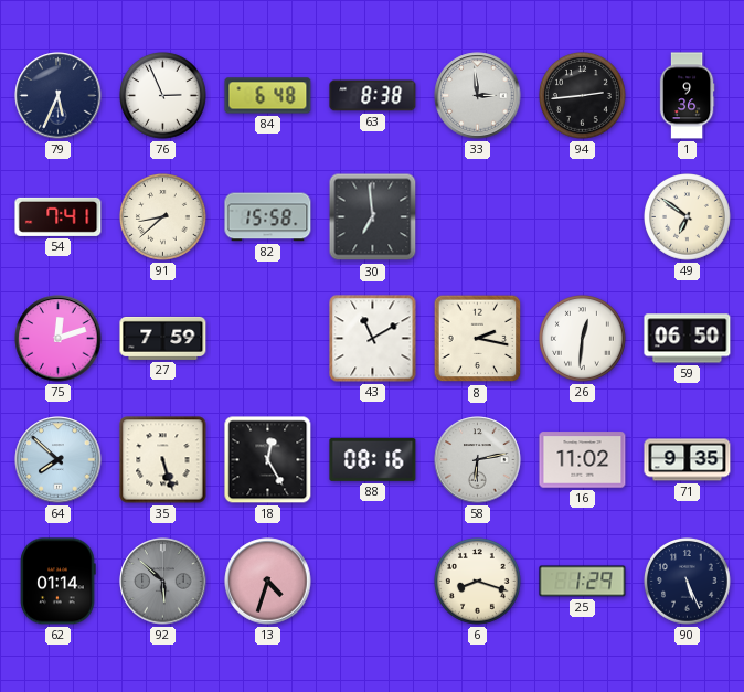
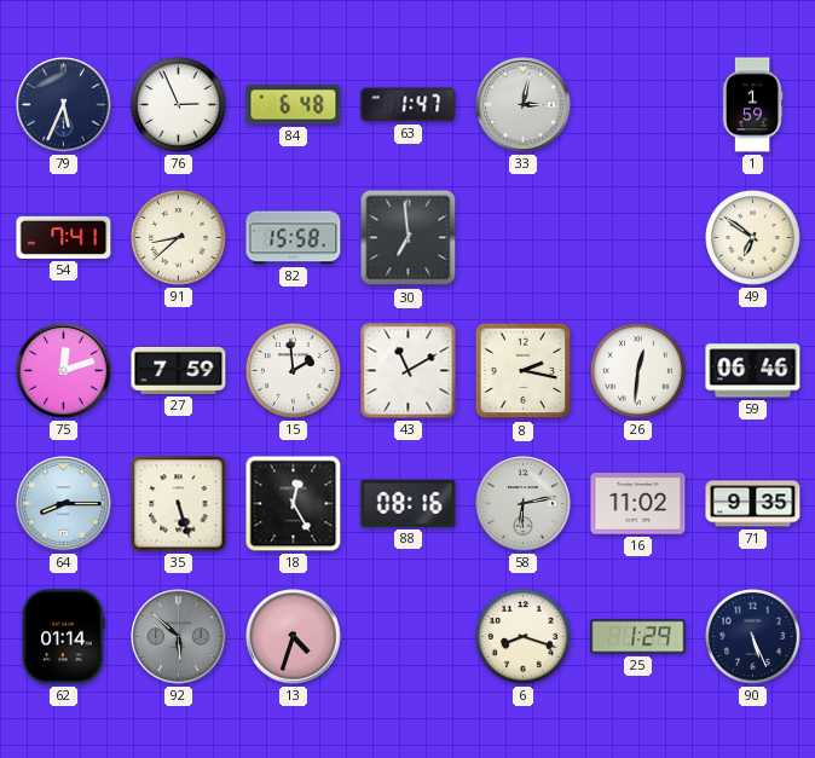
63: 8:38 -> 1:47
33: 2:59 -> 3:02
94: 2:44 -> none
1: 9:36 -> 1:59
15: none -> 1:59
59: 06:50 -> 06:46
64: 7:52 -> 8:15
